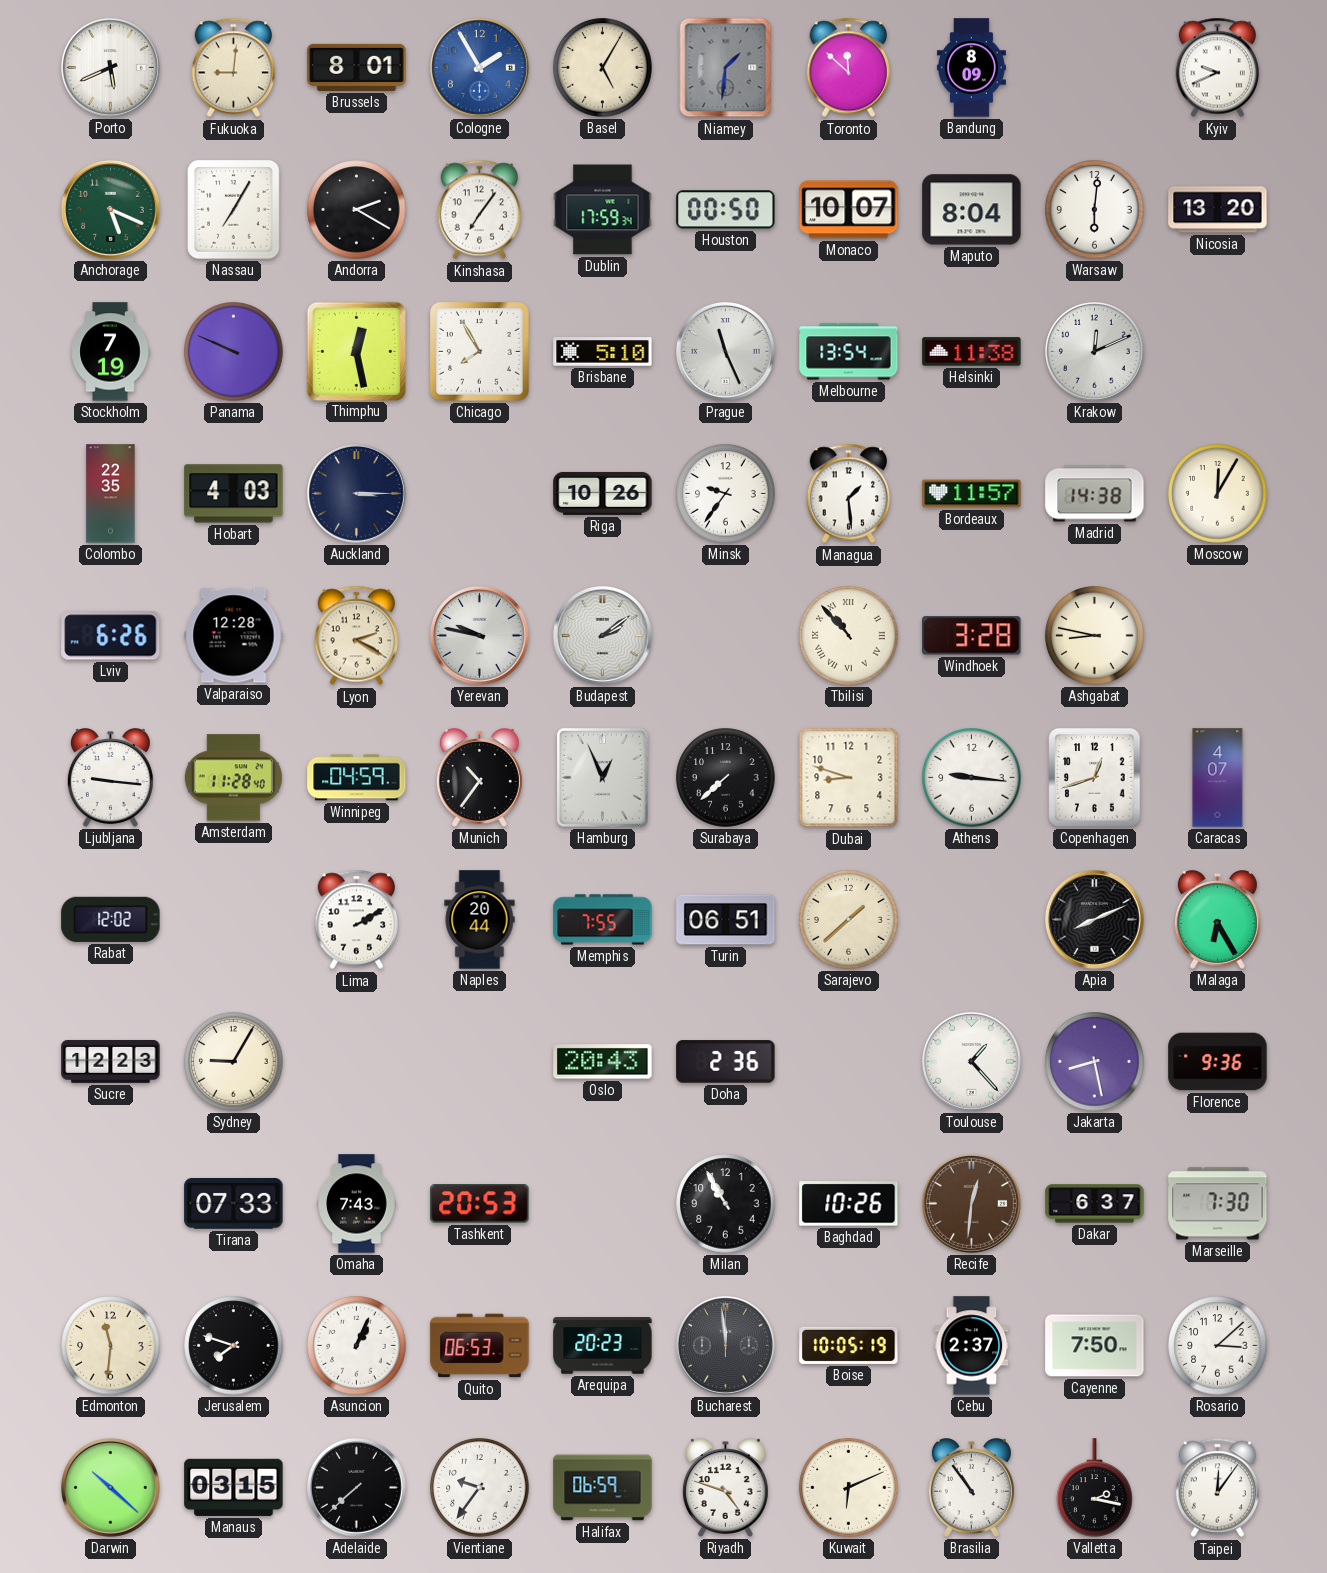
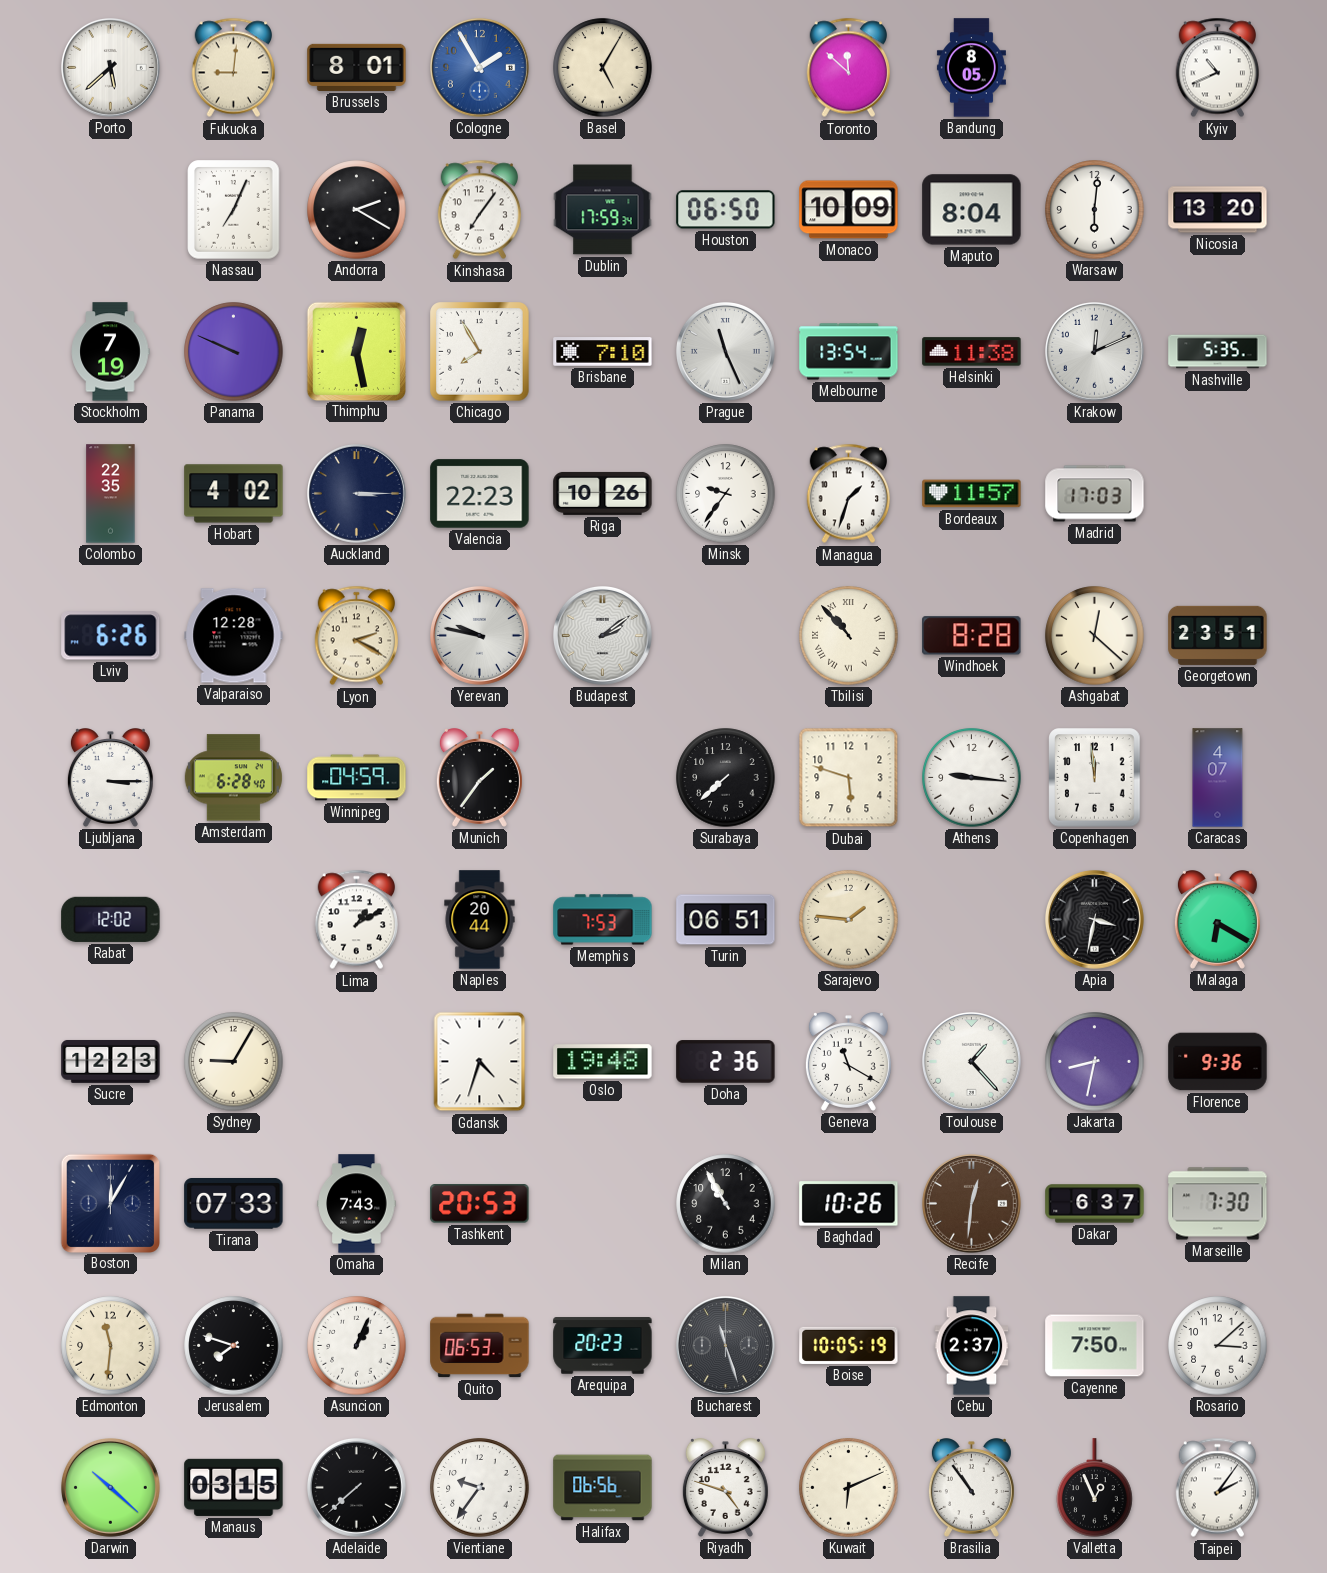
Porto: 5:41 -> 5:38
Niamey: 1:31 -> none
Bandung: 8:09 -> 8:05
Kyiv: 9:41 -> 10:41
Anchorage: 5:19 -> none
Nassau: 7:05 -> 7:04
Houston: 00:50 -> 06:50
Monaco: 10:07 -> 10:09
Brisbane: 5:10 -> 7:10
Nashville: none -> 5:35
Hobart: 4:03 -> 4:02
Valencia: none -> 22:23
Managua: 1:29 -> 1:33
Madrid: 14:38 -> 17:03
Moscow: 12:05 -> none
Windhoek: 3:28 -> 8:28
Ashgabat: 8:47 -> 12:22
Georgetown: none -> 23:51
Ljubljana: 9:16 -> 3:15
Amsterdam: 11:28 -> 6:28
Munich: 10:36 -> 1:36
Hamburg: 12:56 -> none
Dubai: 8:48 -> 5:48
Copenhagen: 12:42 -> 11:59
Lima: 2:10 -> 1:10
Memphis: 7:55 -> 7:53
Sarajevo: 1:38 -> 1:46
Apia: 8:11 -> 3:32
Malaga: 6:25 -> 6:20
Gdansk: none -> 4:33
Oslo: 20:43 -> 19:48
Geneva: none -> 11:20
Jakarta: 8:28 -> 8:32
Boston: none -> 12:05
Bucharest: 11:59 -> 11:27
Halifax: 06:59 -> 06:56
Valletta: 2:17 -> 12:56
Taipei: 12:06 -> 2:06
